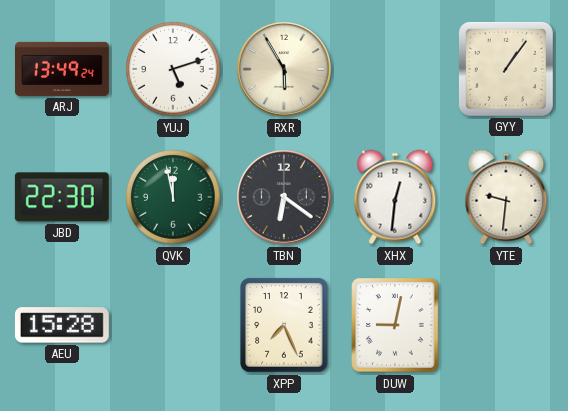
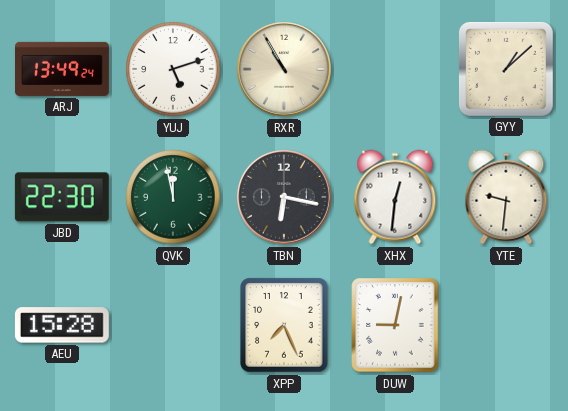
RXR: 5:55 -> 10:55
GYY: 1:06 -> 1:08
TBN: 6:21 -> 6:17
